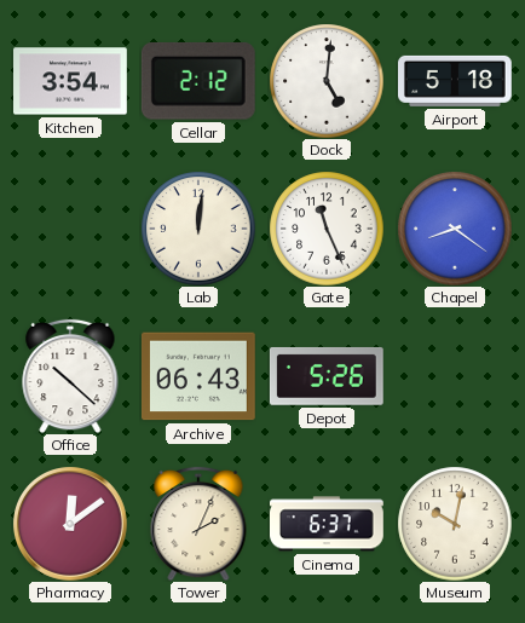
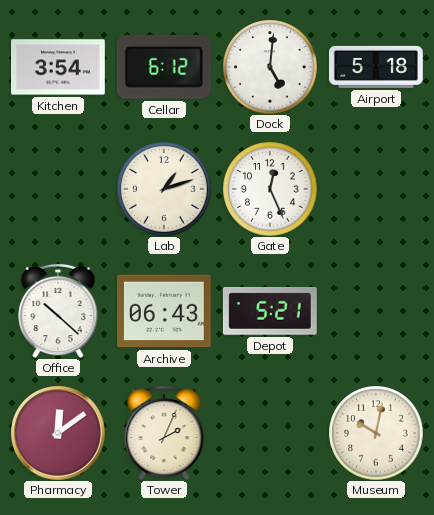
Cellar: 2:12 -> 6:12
Lab: 12:01 -> 1:12
Gate: 11:26 -> 12:26
Chapel: 8:21 -> none
Depot: 5:26 -> 5:21
Cinema: 6:37 -> none
